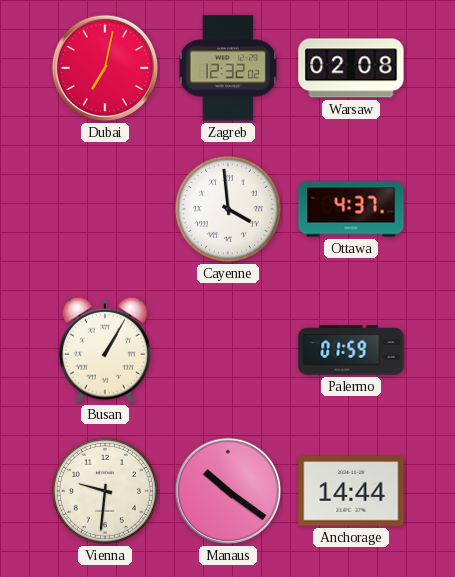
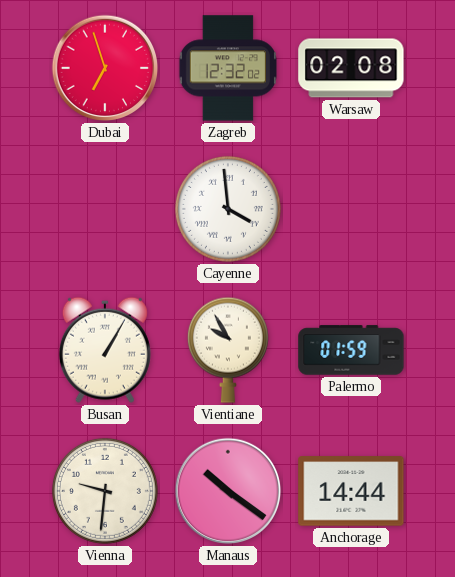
Dubai: 7:02 -> 6:57
Ottawa: 4:37 -> none
Vientiane: none -> 9:55
